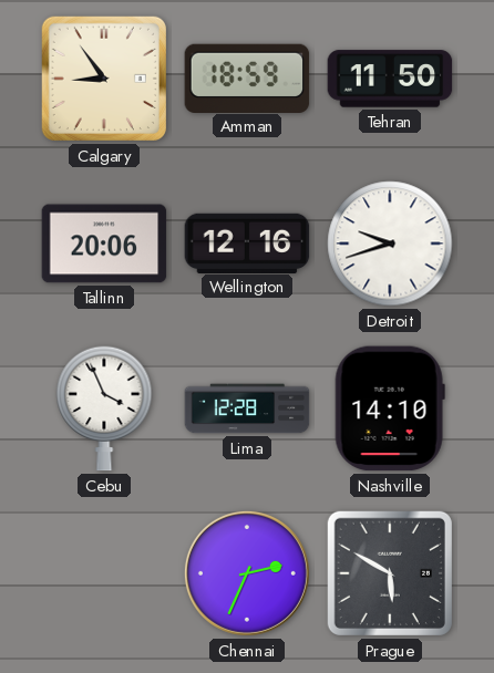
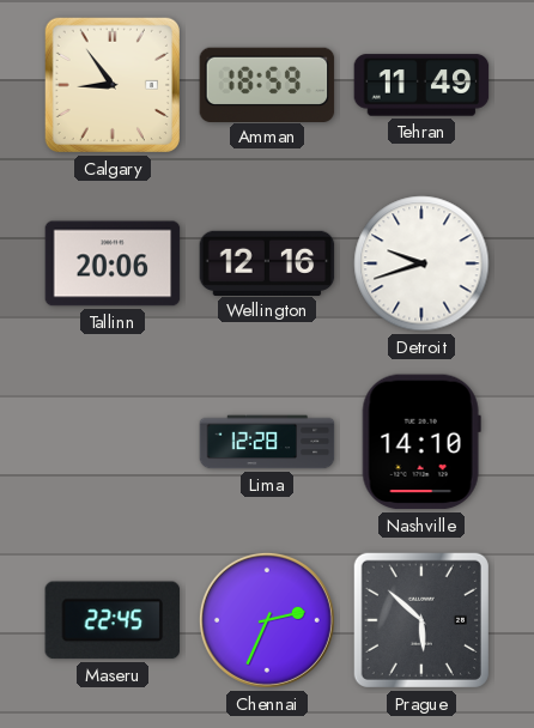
Tehran: 11:50 -> 11:49
Cebu: 3:56 -> none
Maseru: none -> 22:45
Prague: 5:50 -> 5:52
